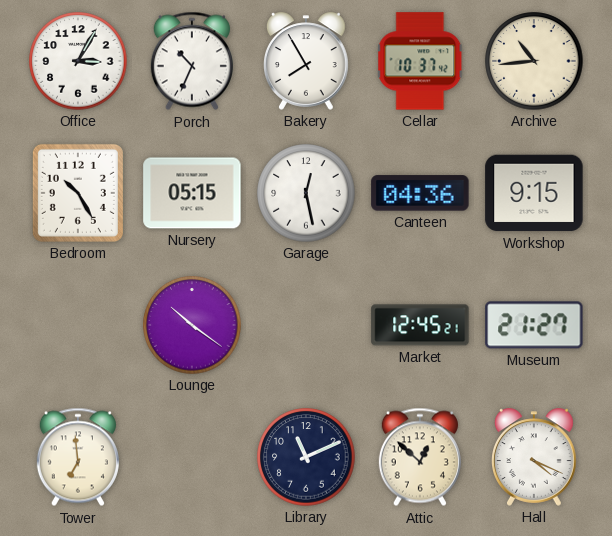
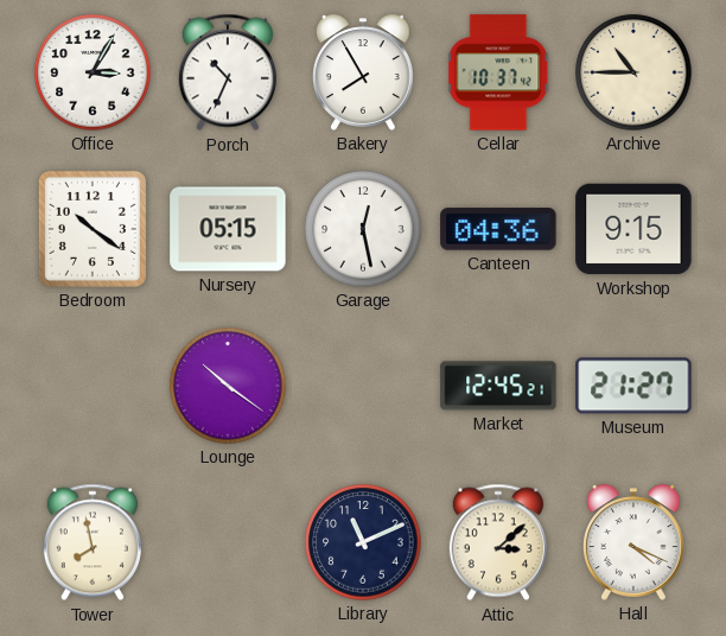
Archive: 10:44 -> 10:45
Bedroom: 10:25 -> 10:21
Tower: 6:59 -> 7:58
Attic: 12:52 -> 3:08
